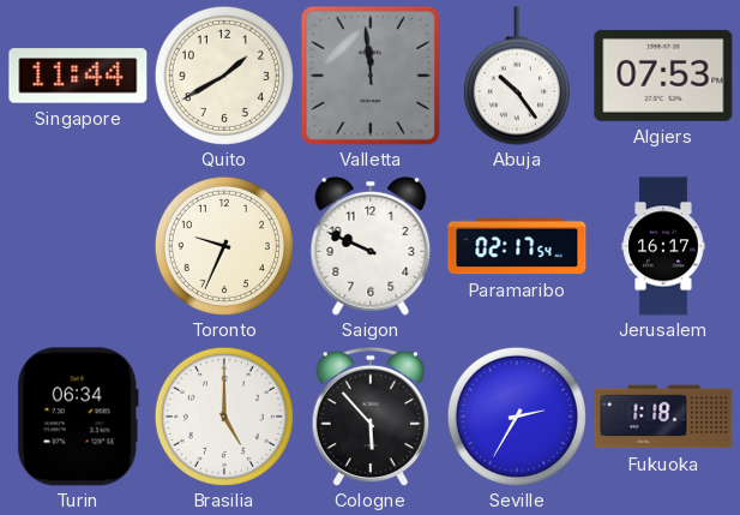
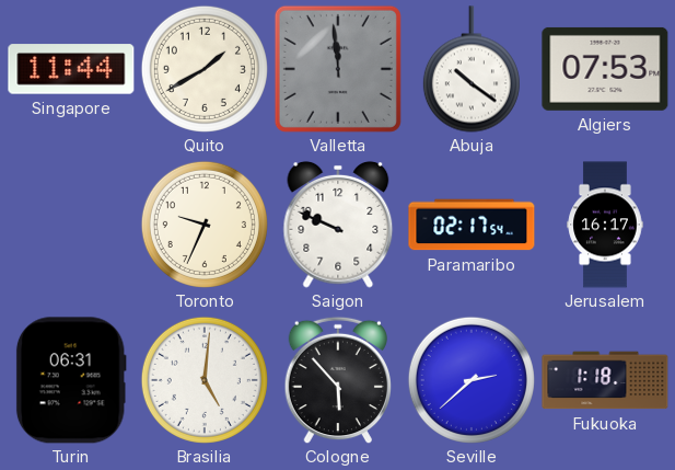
Abuja: 10:24 -> 10:21
Turin: 06:34 -> 06:31
Brasilia: 5:00 -> 5:01
Seville: 2:35 -> 2:38
